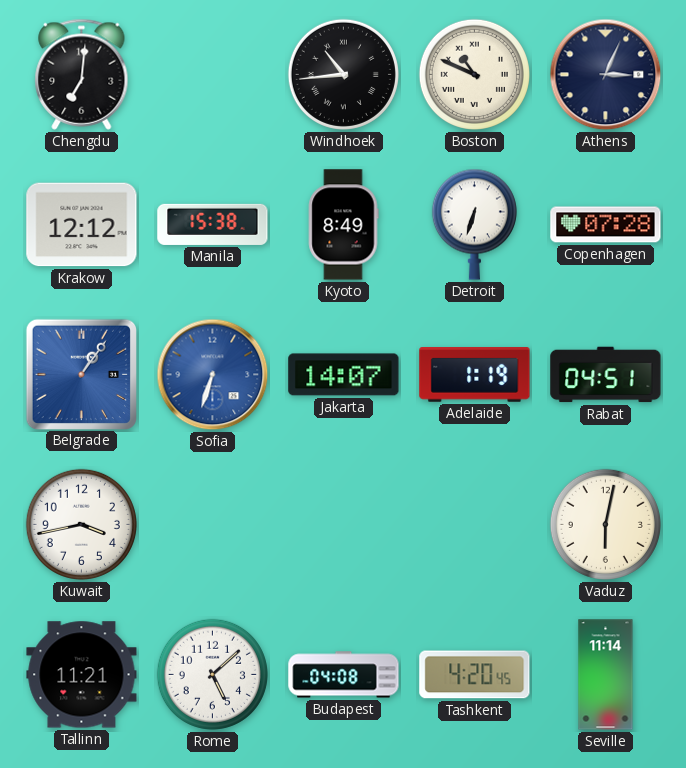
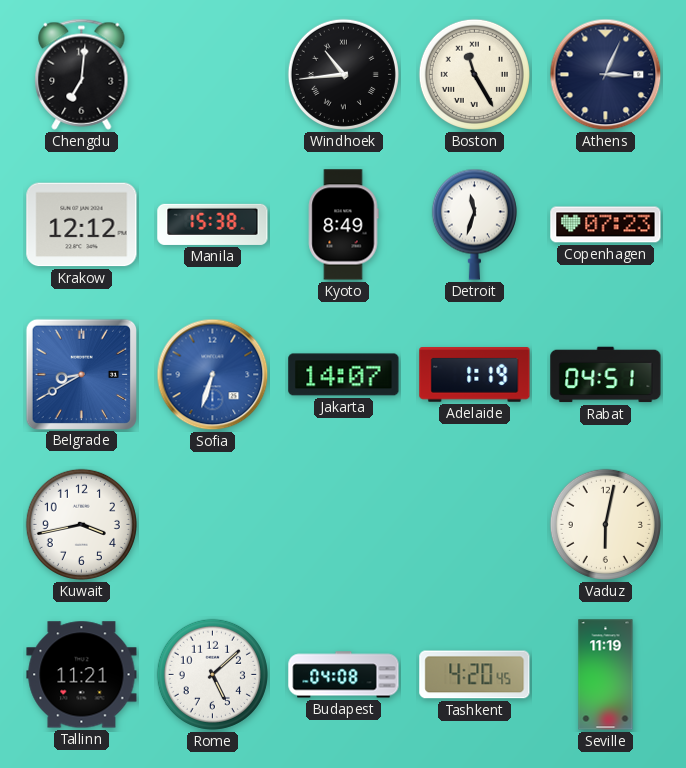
Boston: 10:49 -> 11:25
Detroit: 6:33 -> 11:33
Copenhagen: 07:28 -> 07:23
Belgrade: 1:06 -> 8:40
Seville: 11:14 -> 11:19
